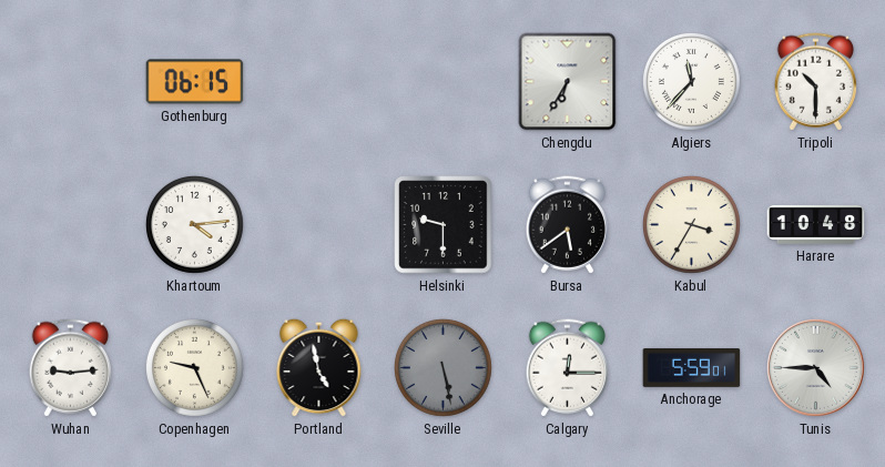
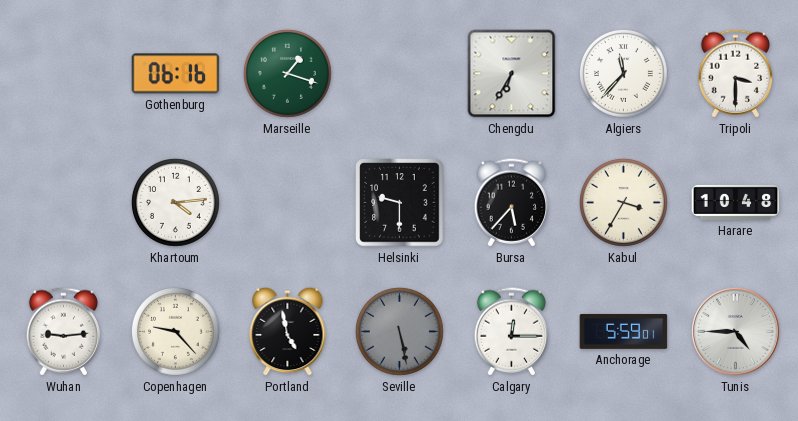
Gothenburg: 06:15 -> 06:16
Marseille: none -> 1:18
Tripoli: 10:30 -> 3:30
Bursa: 5:39 -> 5:37
Copenhagen: 9:26 -> 9:23
